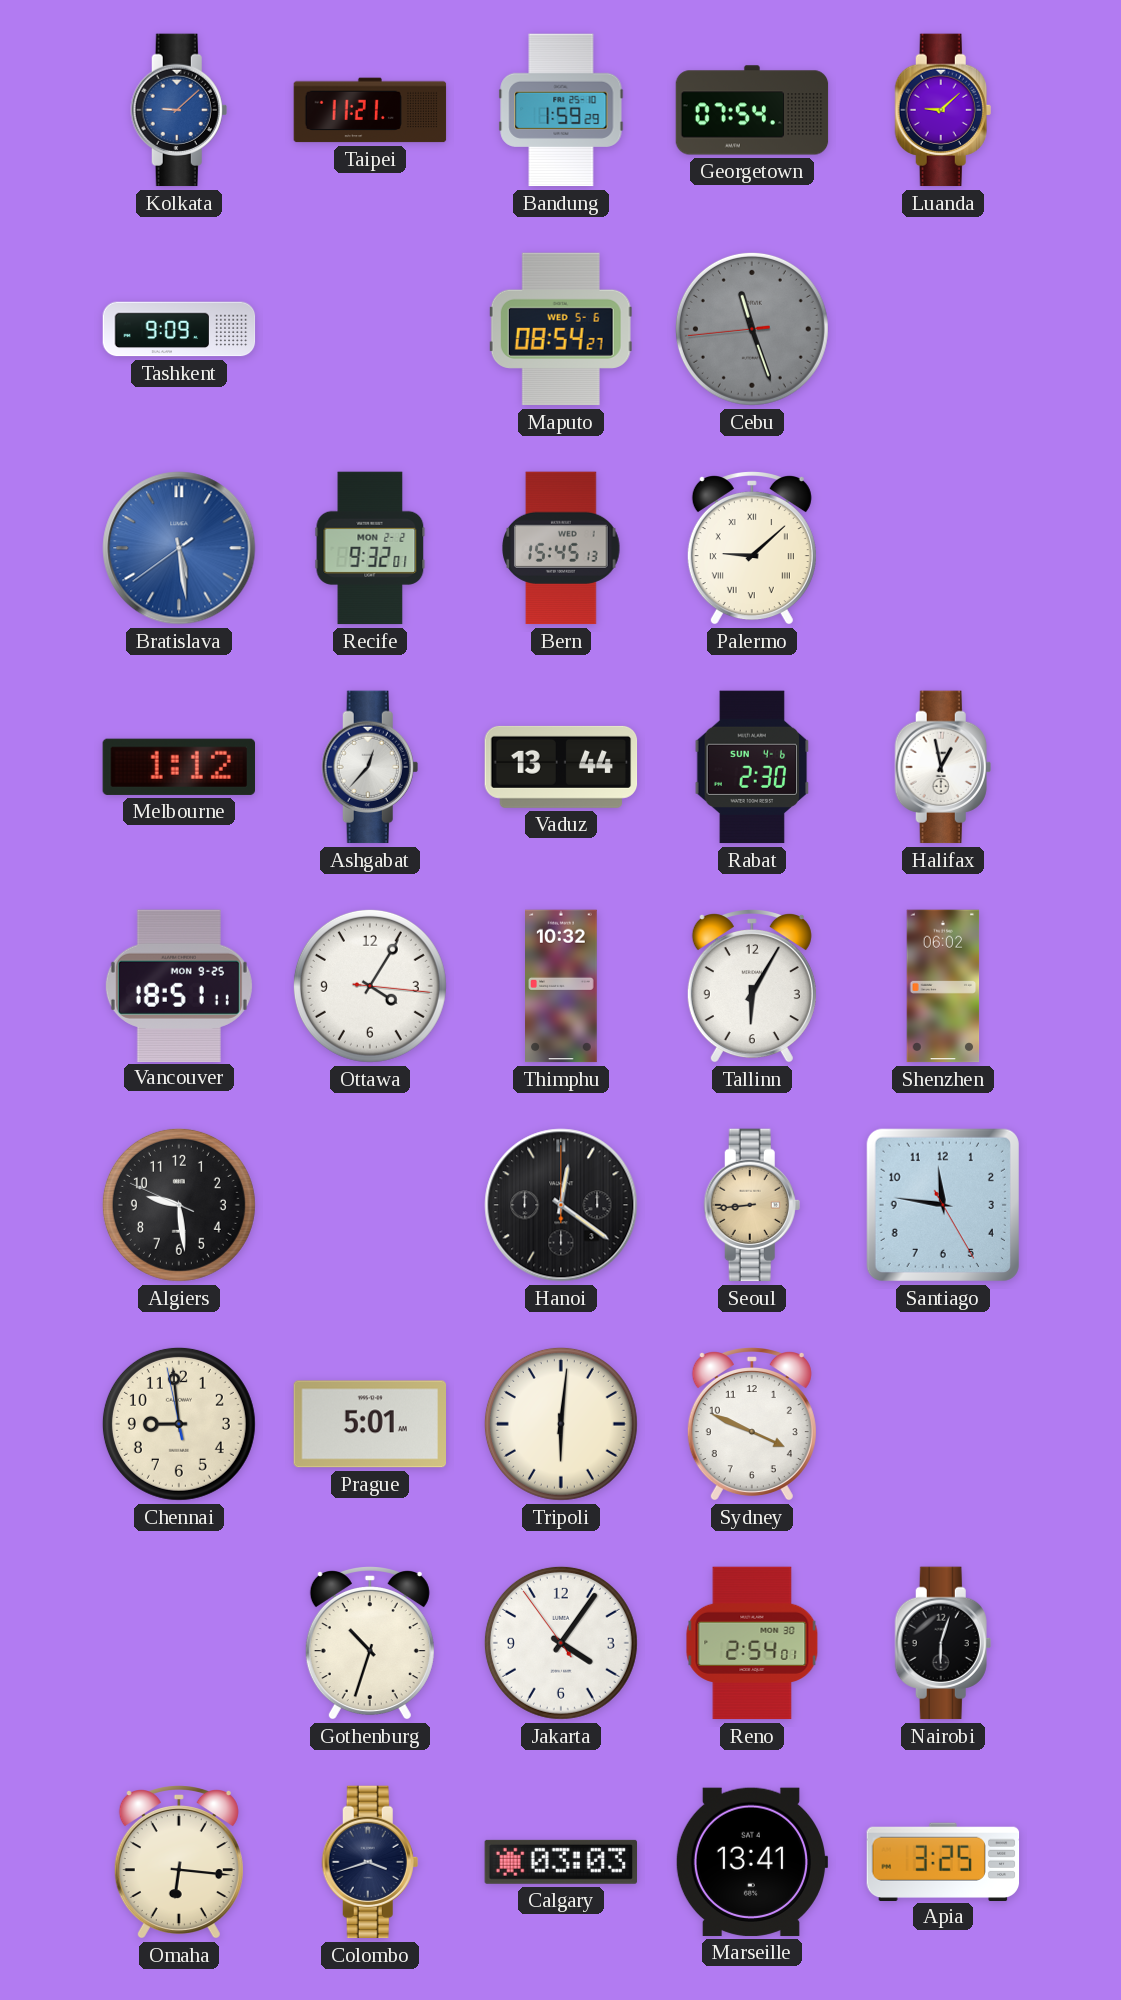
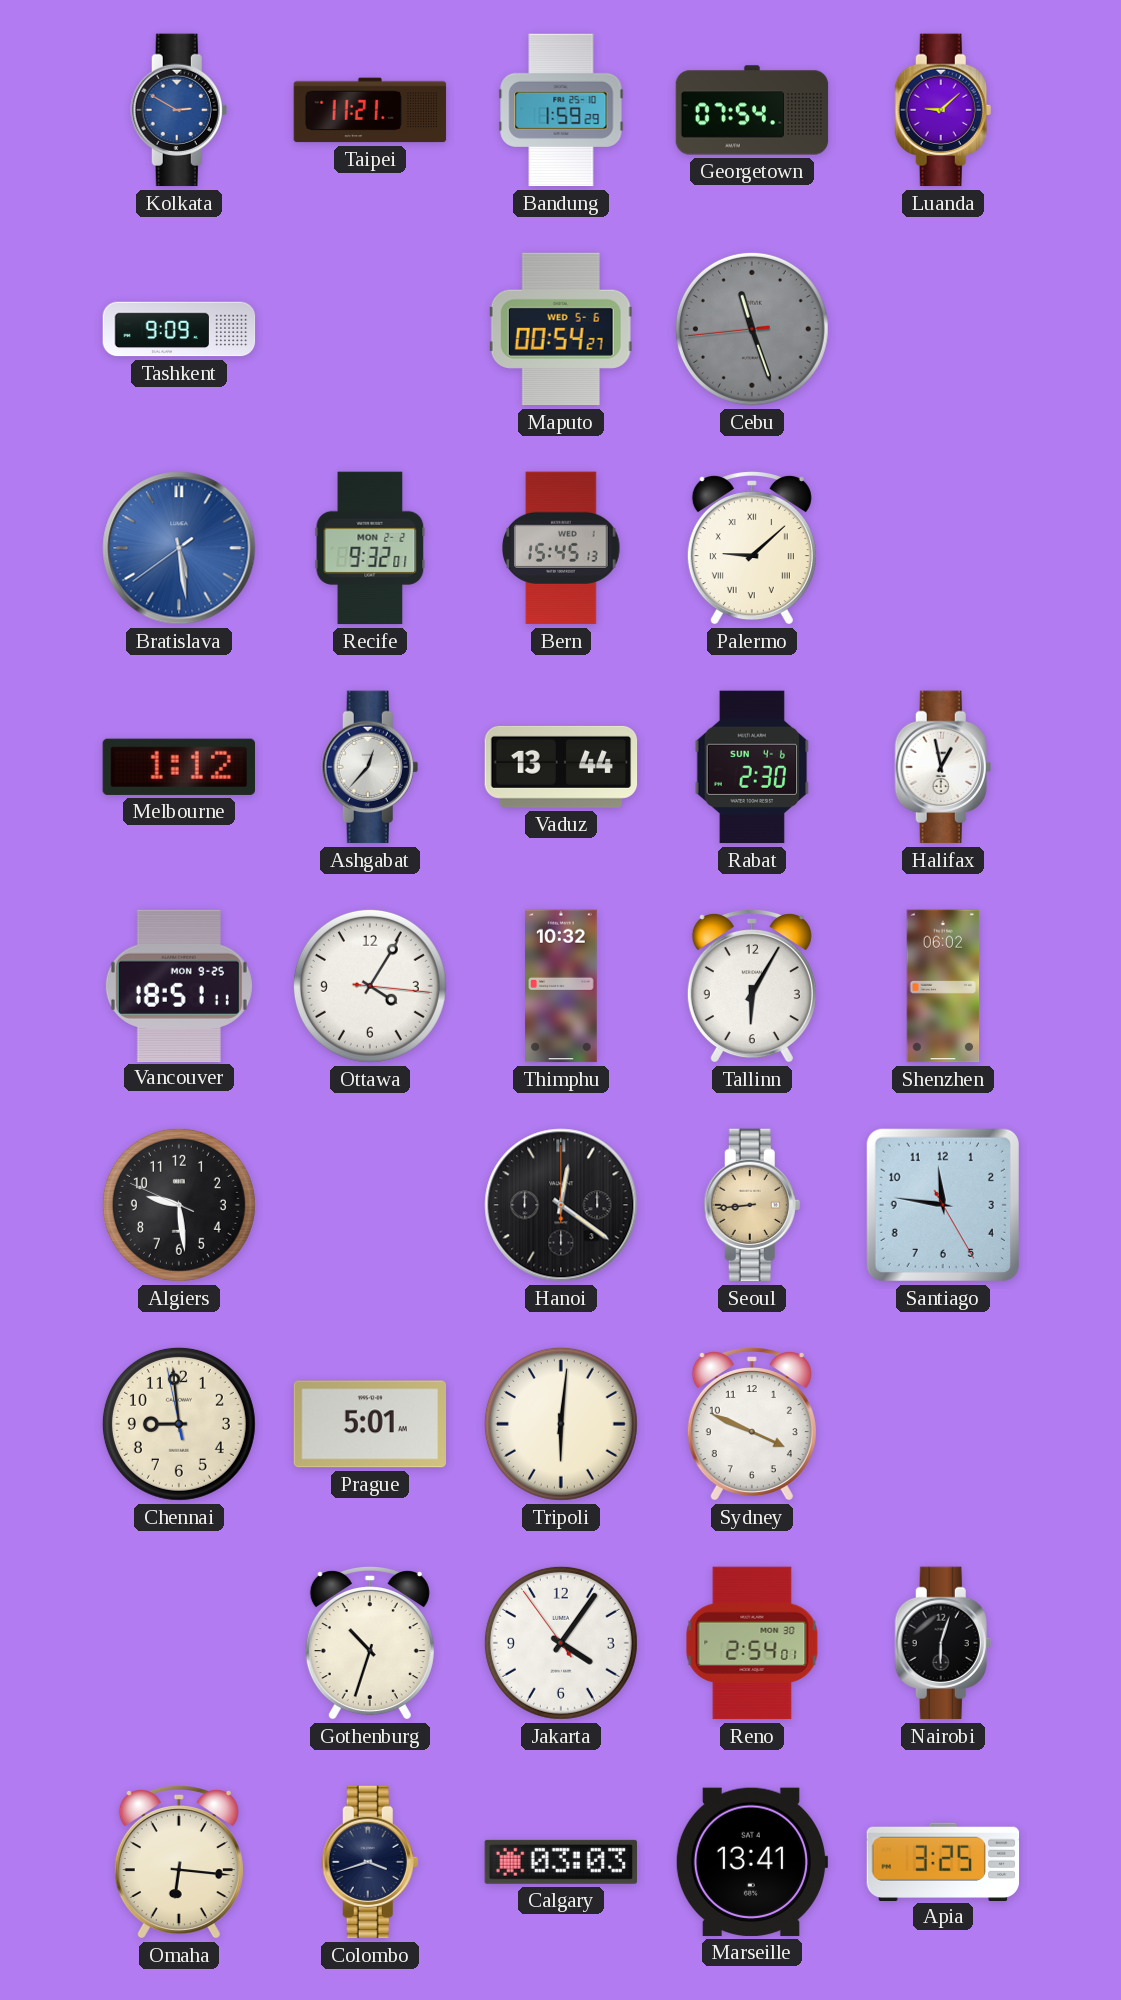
Kolkata: 9:08 -> 2:50
Maputo: 08:54 -> 00:54
